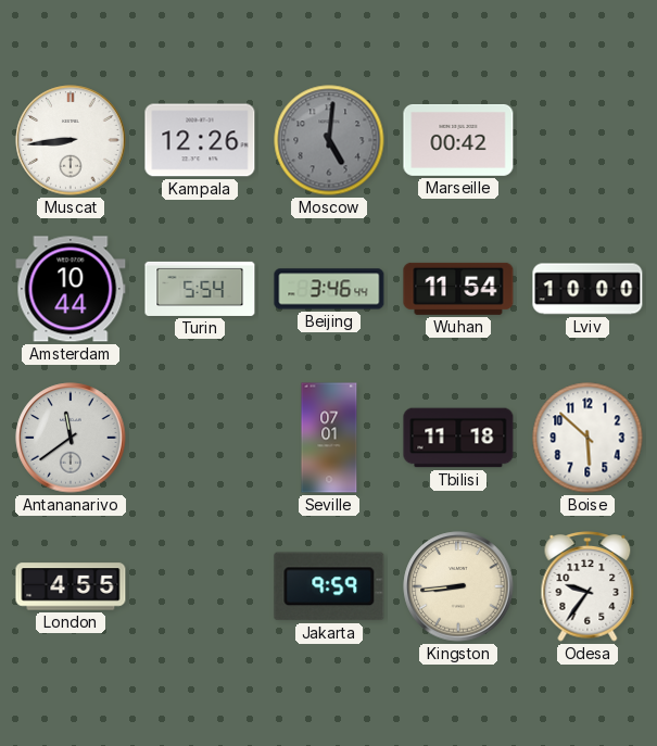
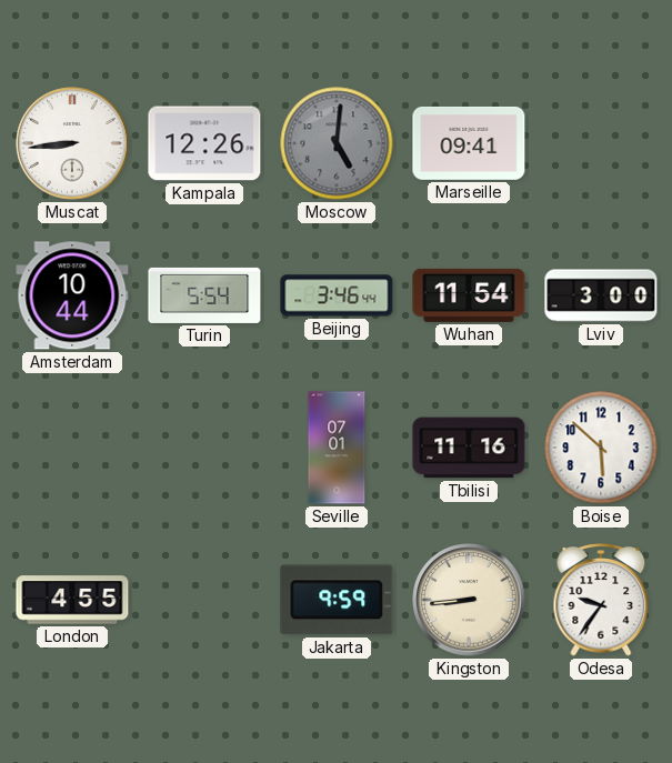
Marseille: 00:42 -> 09:41
Lviv: 10:00 -> 3:00
Antananarivo: 11:39 -> none
Tbilisi: 11:18 -> 11:16
